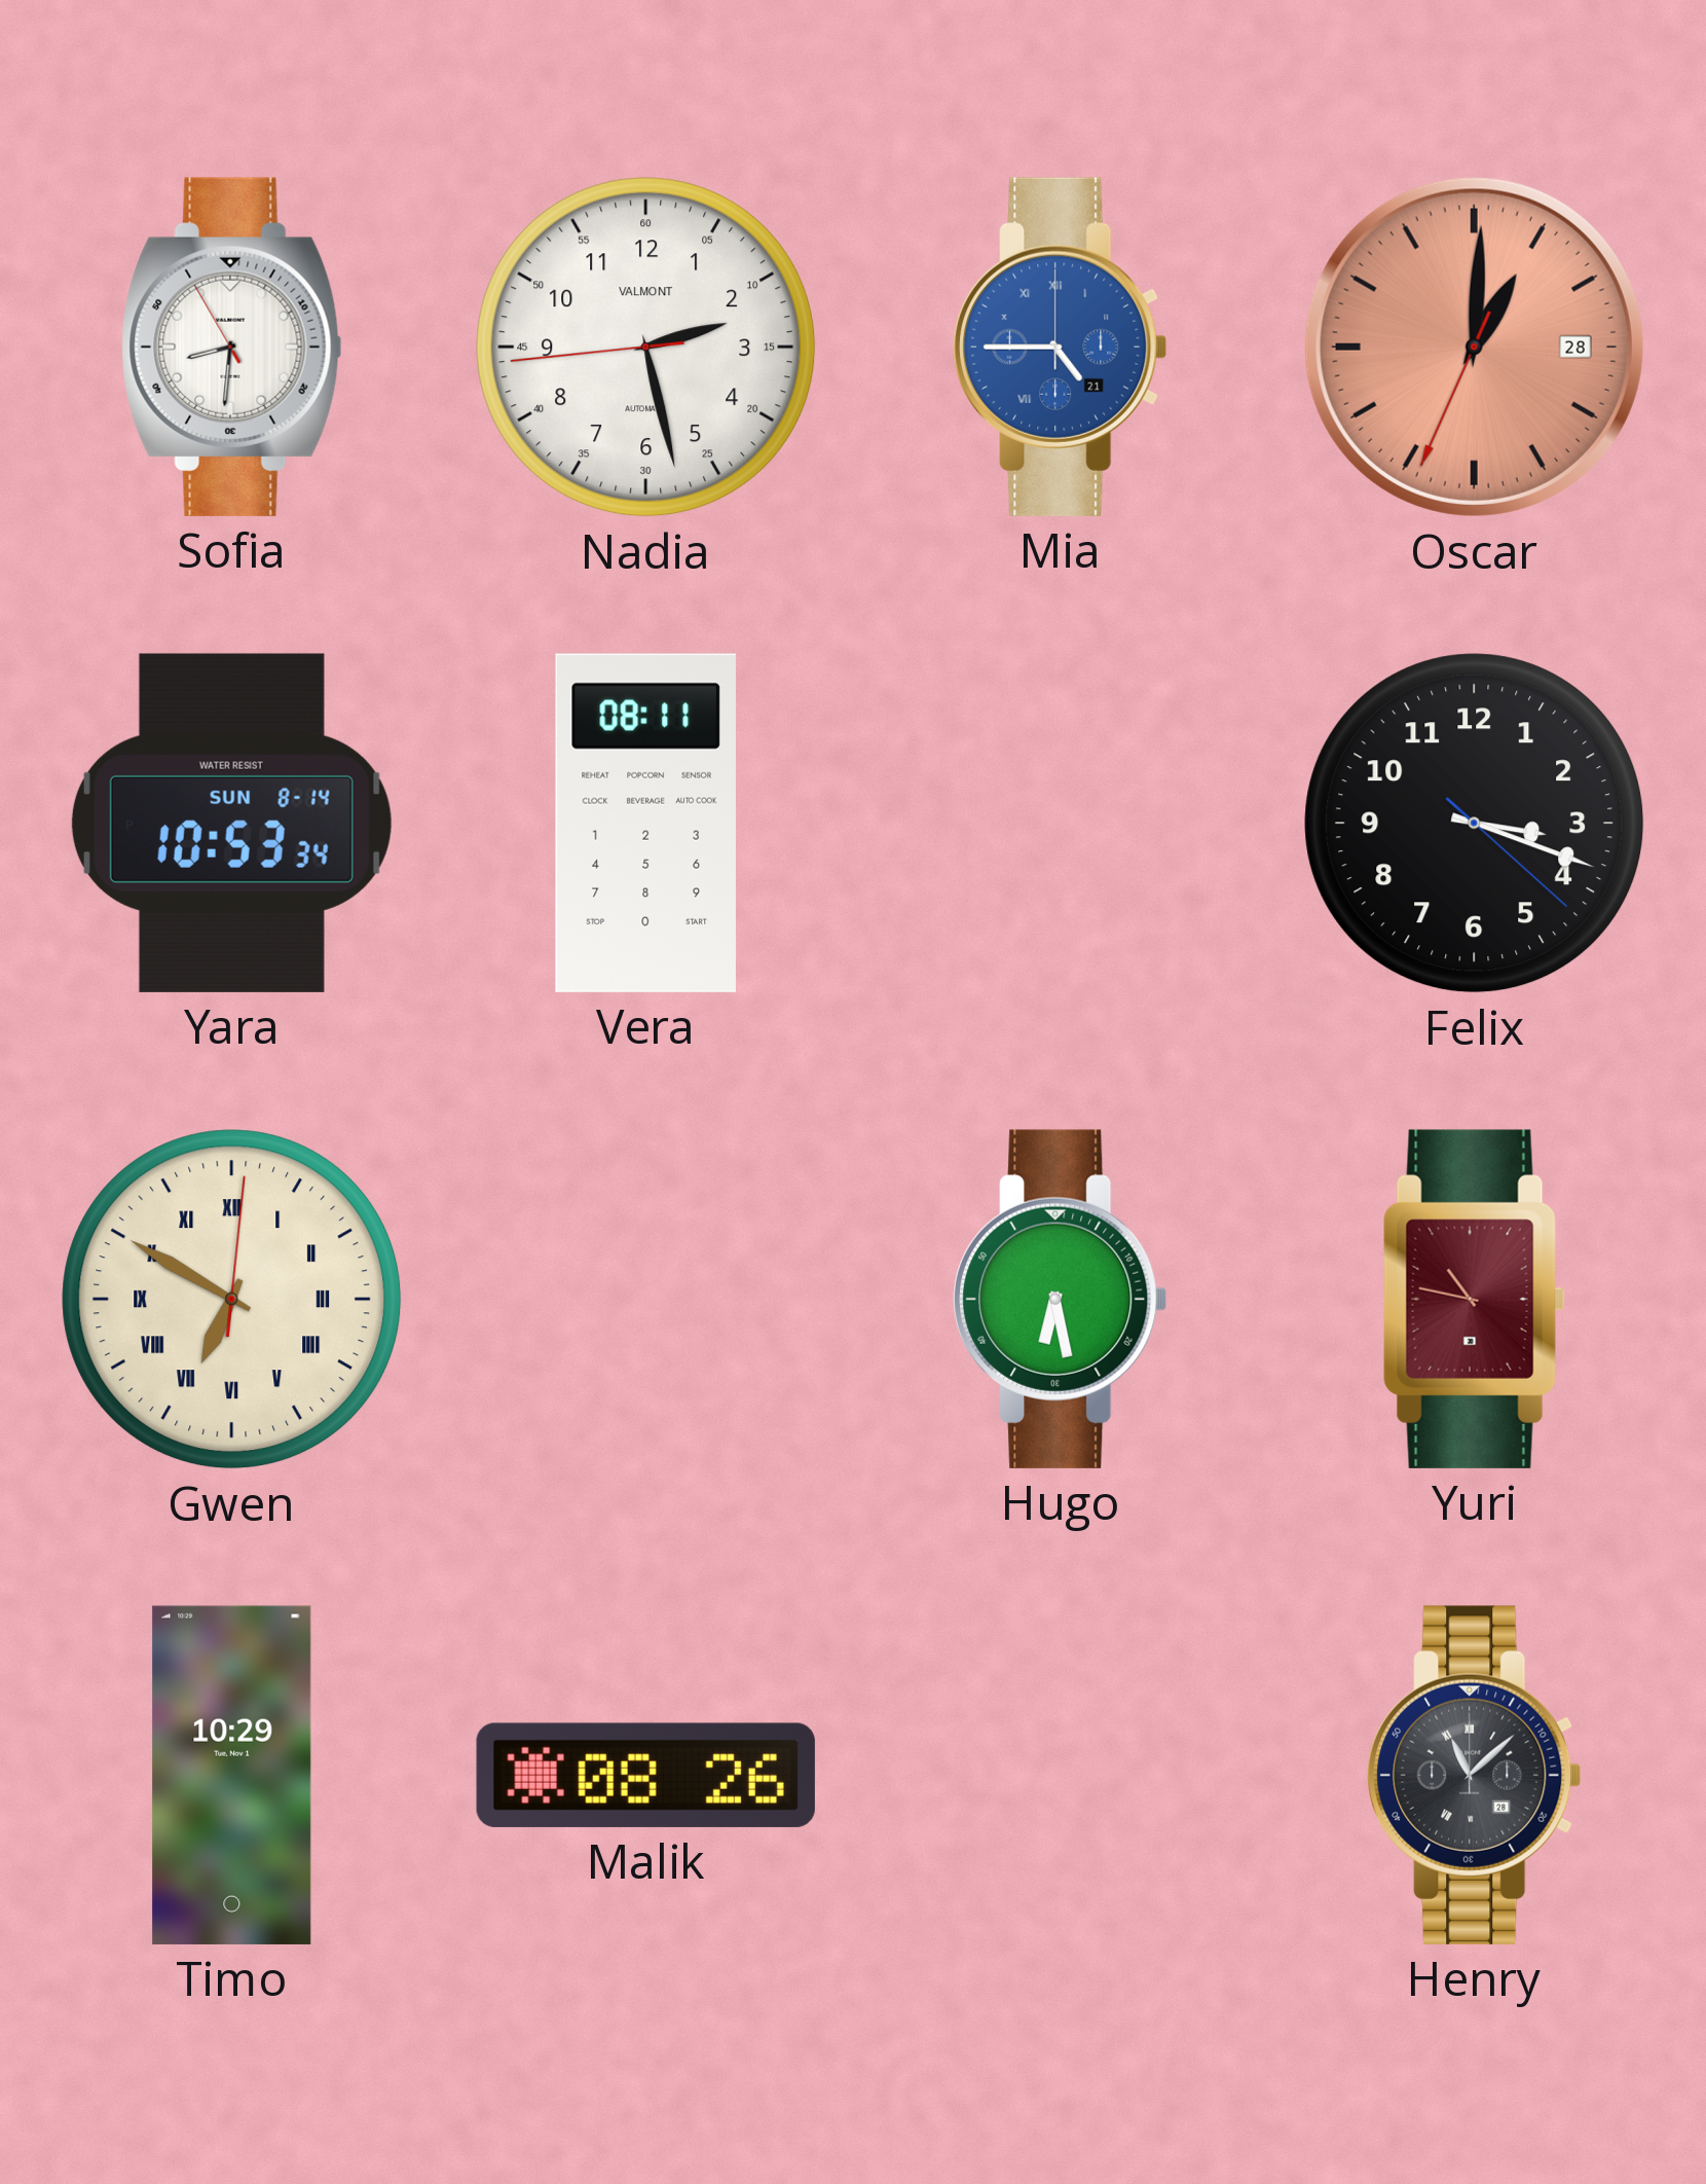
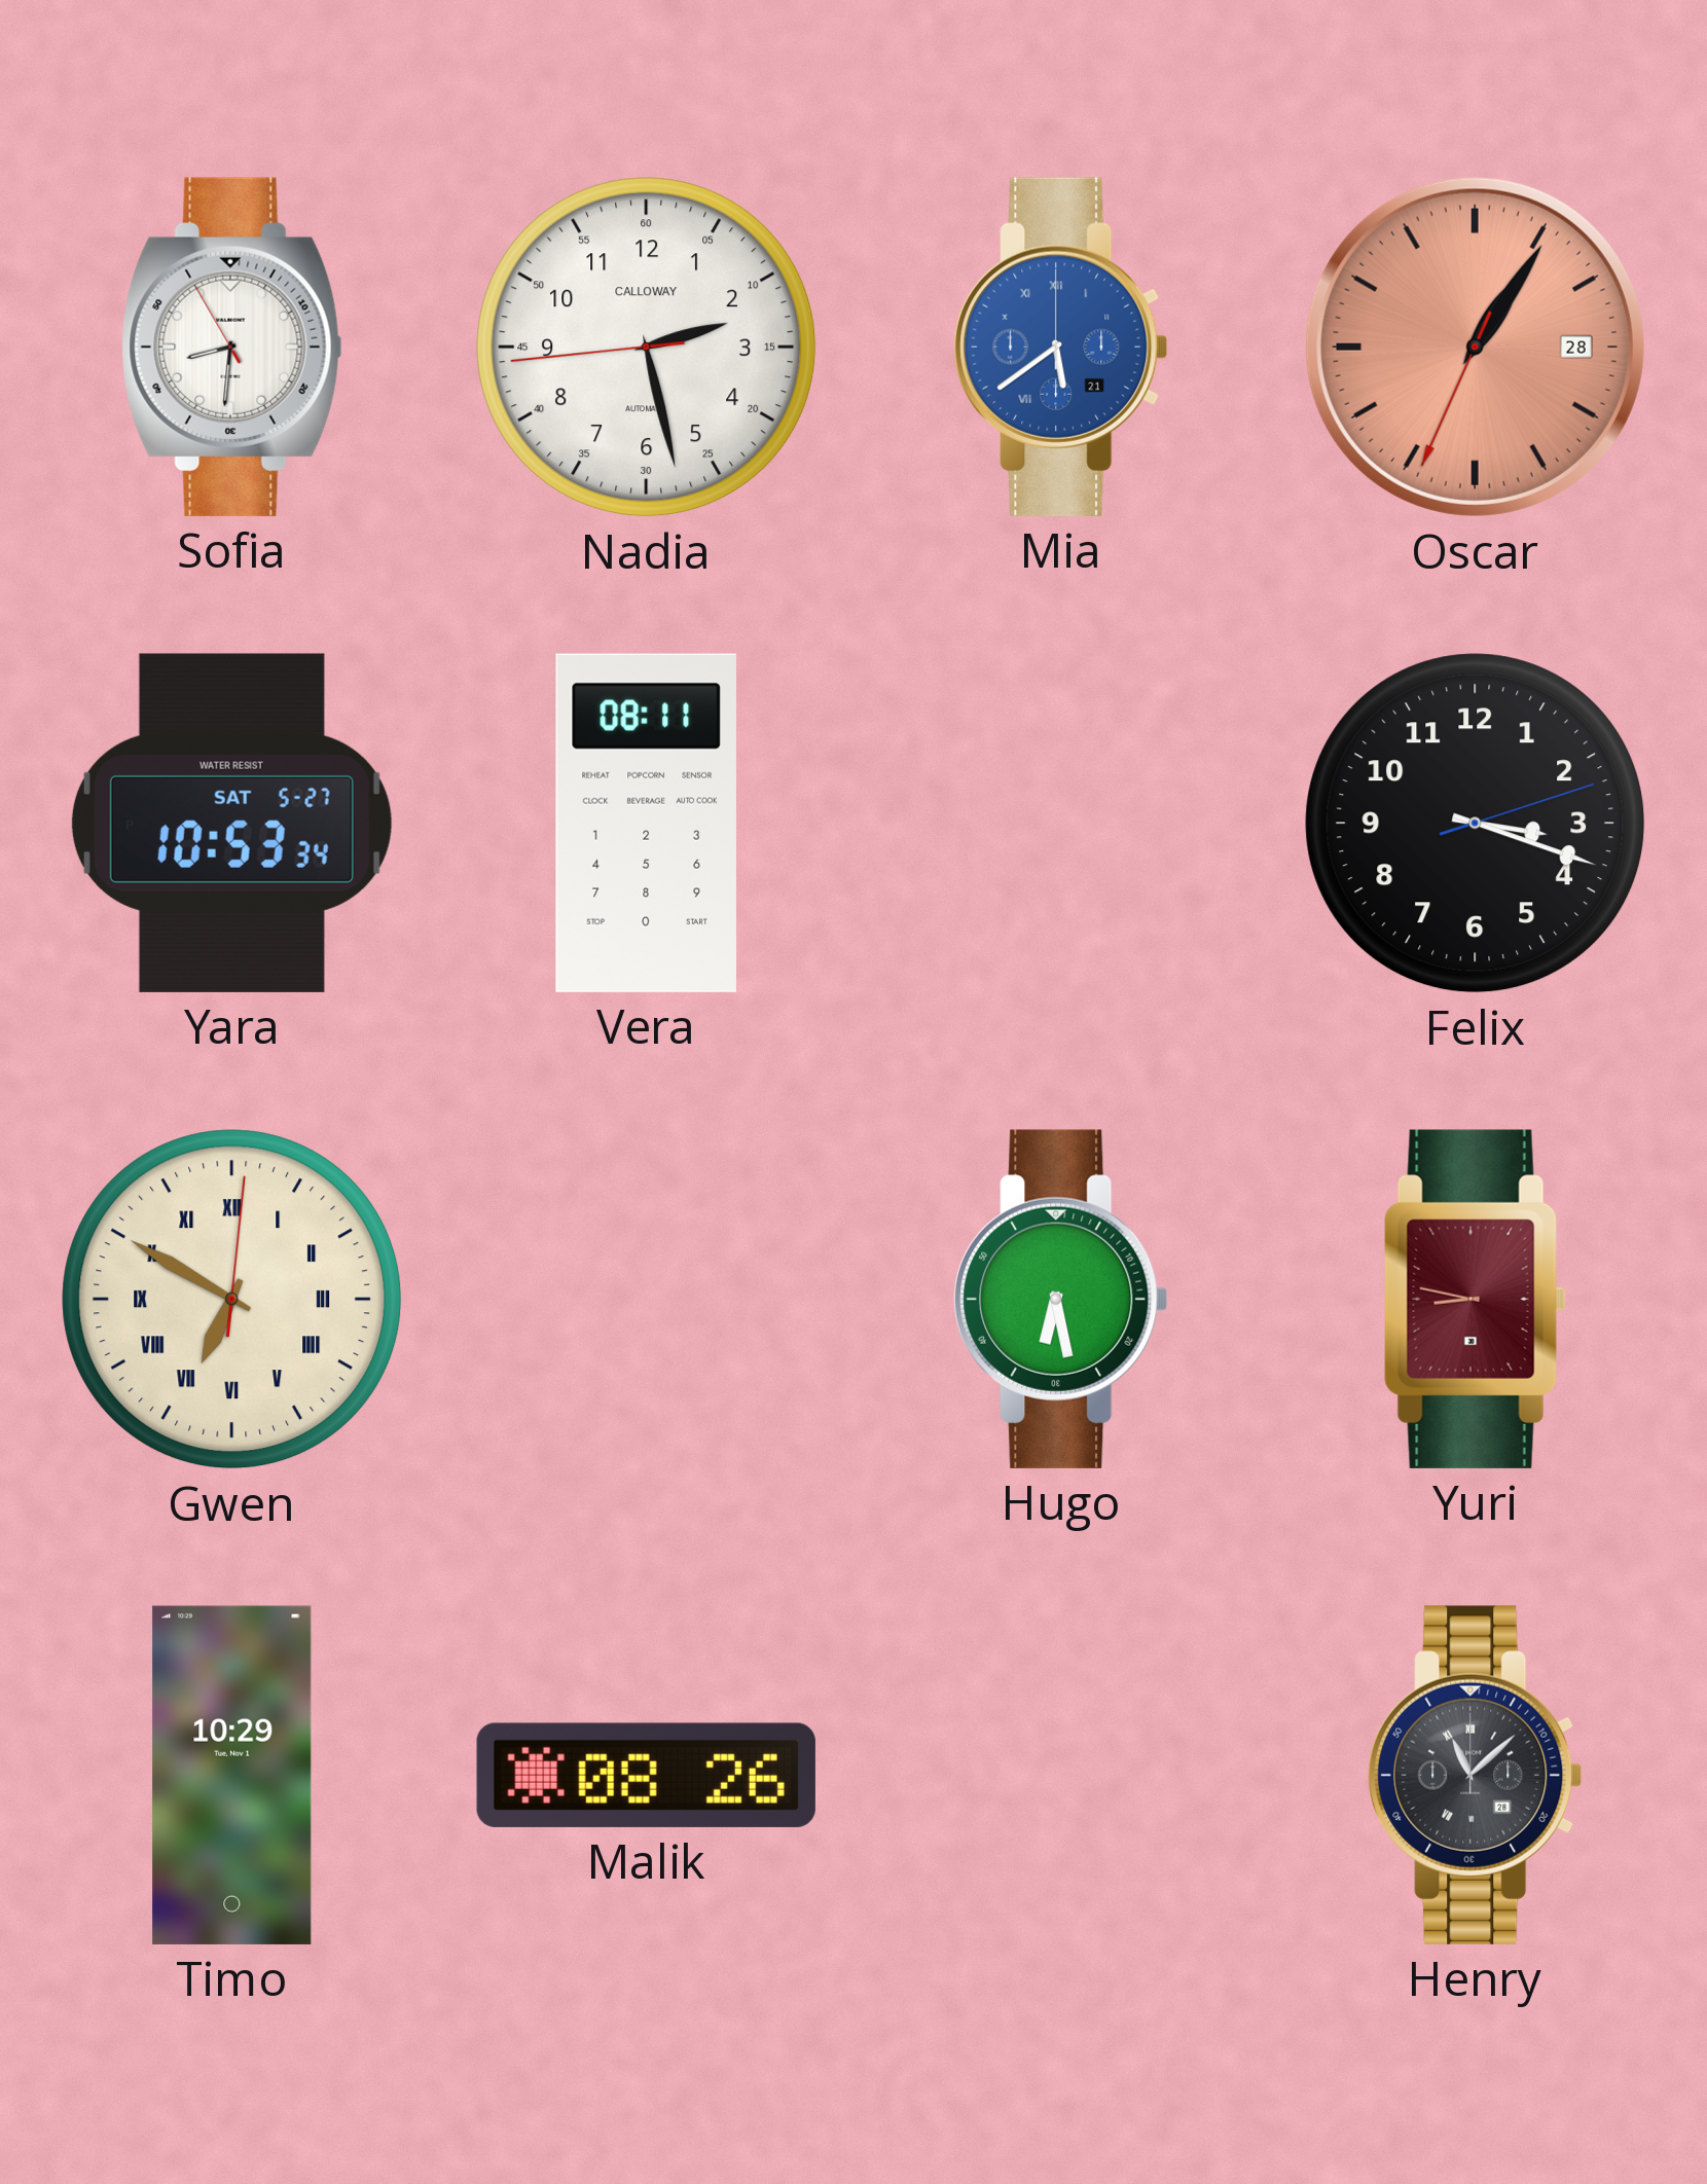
Nadia brand: VALMONT -> CALLOWAY
Mia: 4:45 -> 5:39
Oscar: 1:00 -> 1:05
Yara date: SUN 8-14 -> SAT 5-27
Felix: 3:18:22 -> 3:18:12
Yuri: 10:47 -> 8:47
